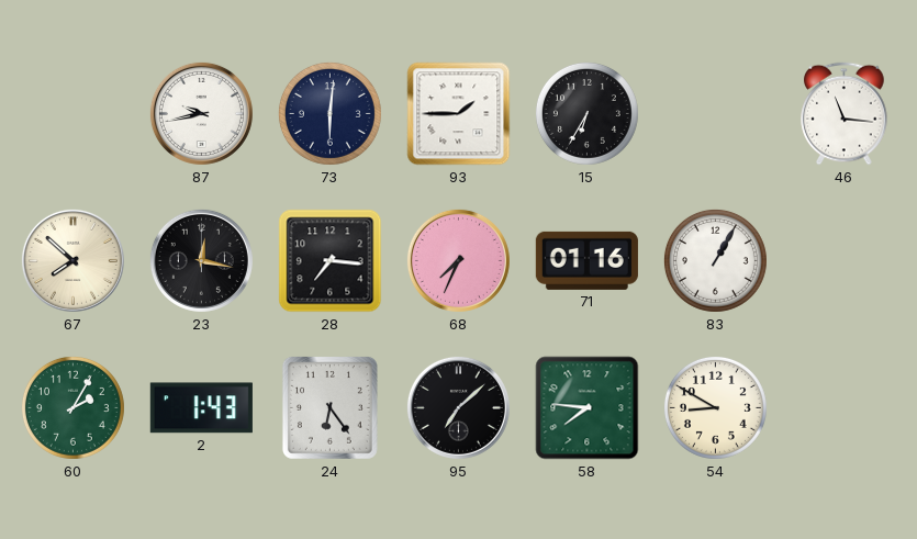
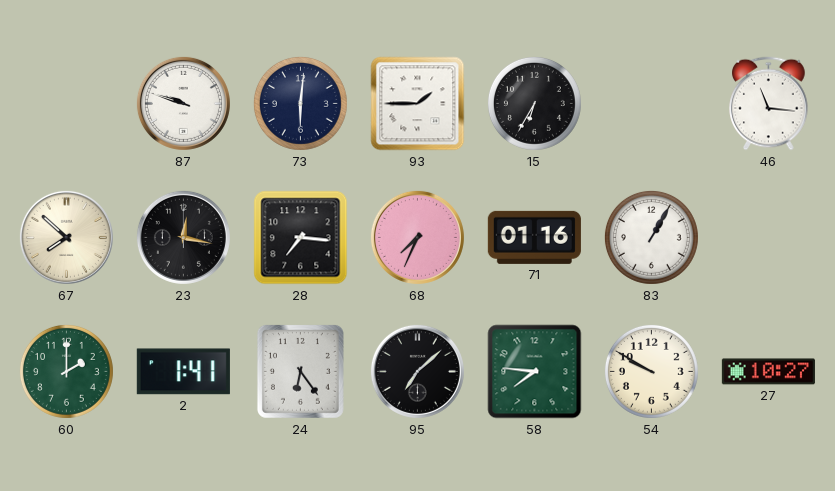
87: 9:43 -> 9:48
60: 2:05 -> 2:00
2: 1:43 -> 1:41
54: 8:50 -> 9:50
27: none -> 10:27
